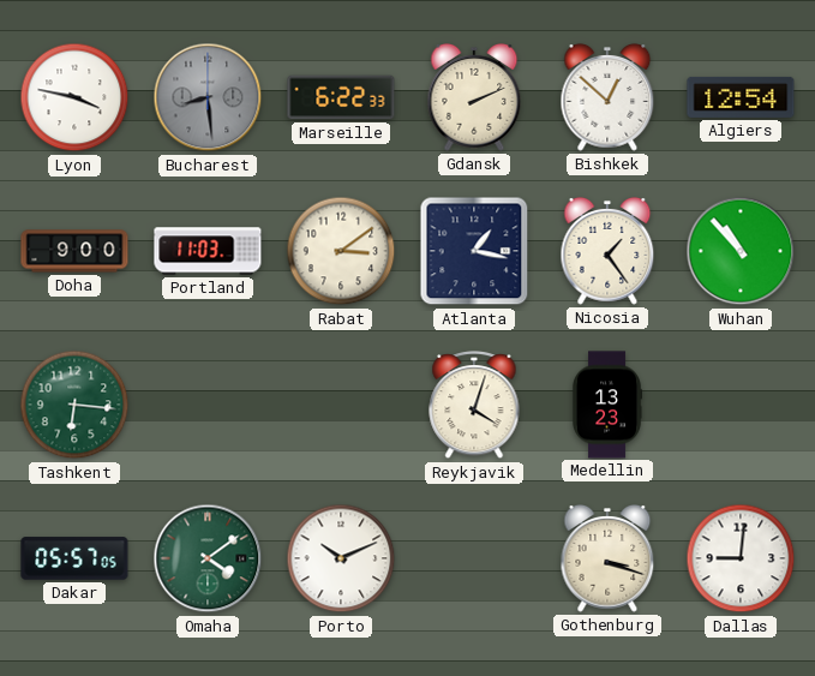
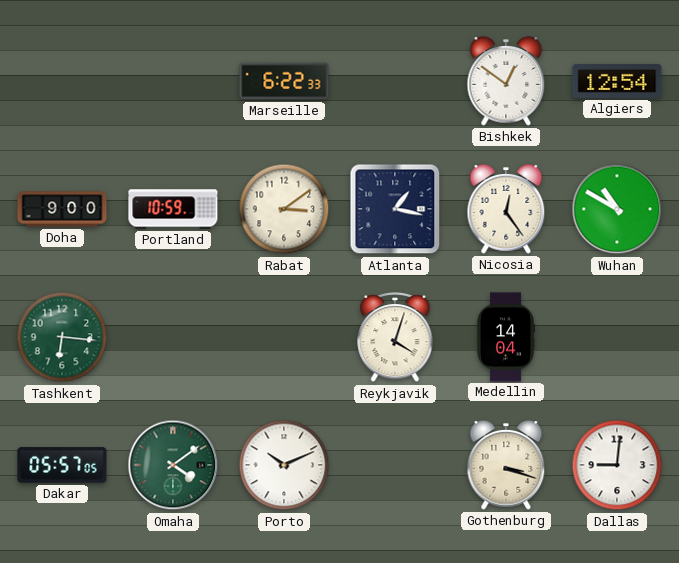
Lyon: 3:47 -> none
Bucharest: 8:29 -> none
Gdansk: 2:11 -> none
Bishkek: 12:52 -> 12:51
Portland: 11:03 -> 10:59
Nicosia: 1:24 -> 12:24
Wuhan: 10:53 -> 10:50
Medellin: 13:23 -> 14:04
